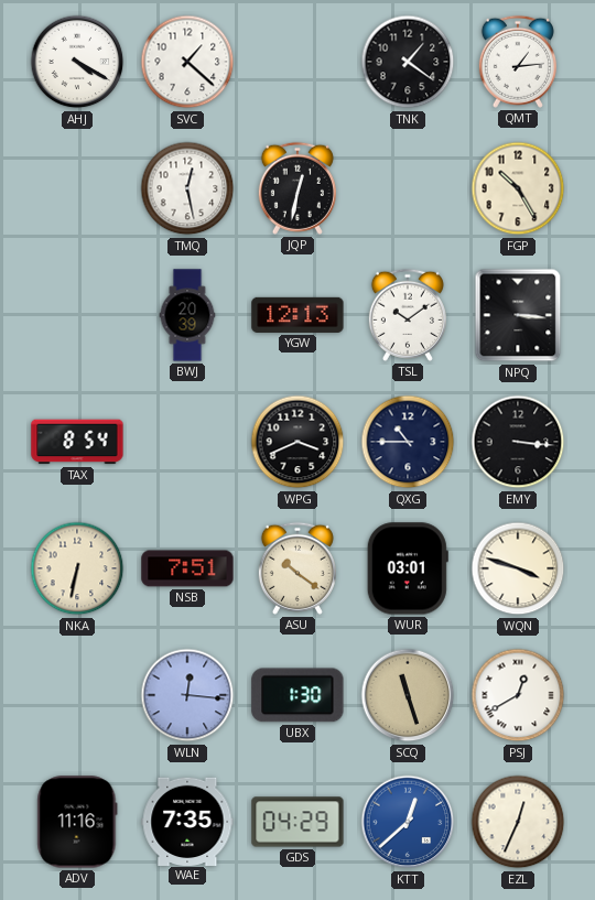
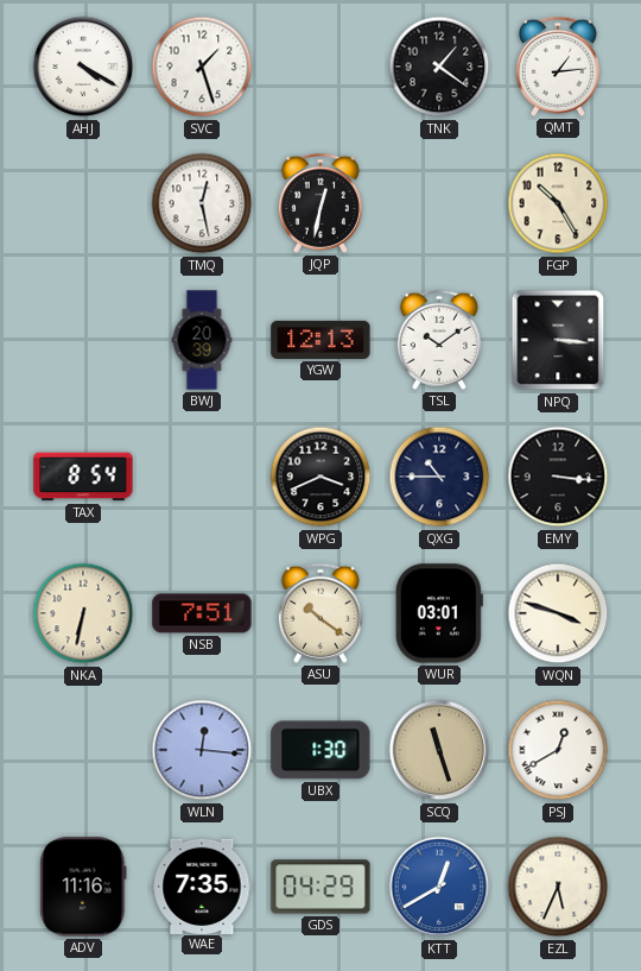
SVC: 1:22 -> 1:27
KTT: 12:38 -> 12:40
EZL: 12:34 -> 5:34
